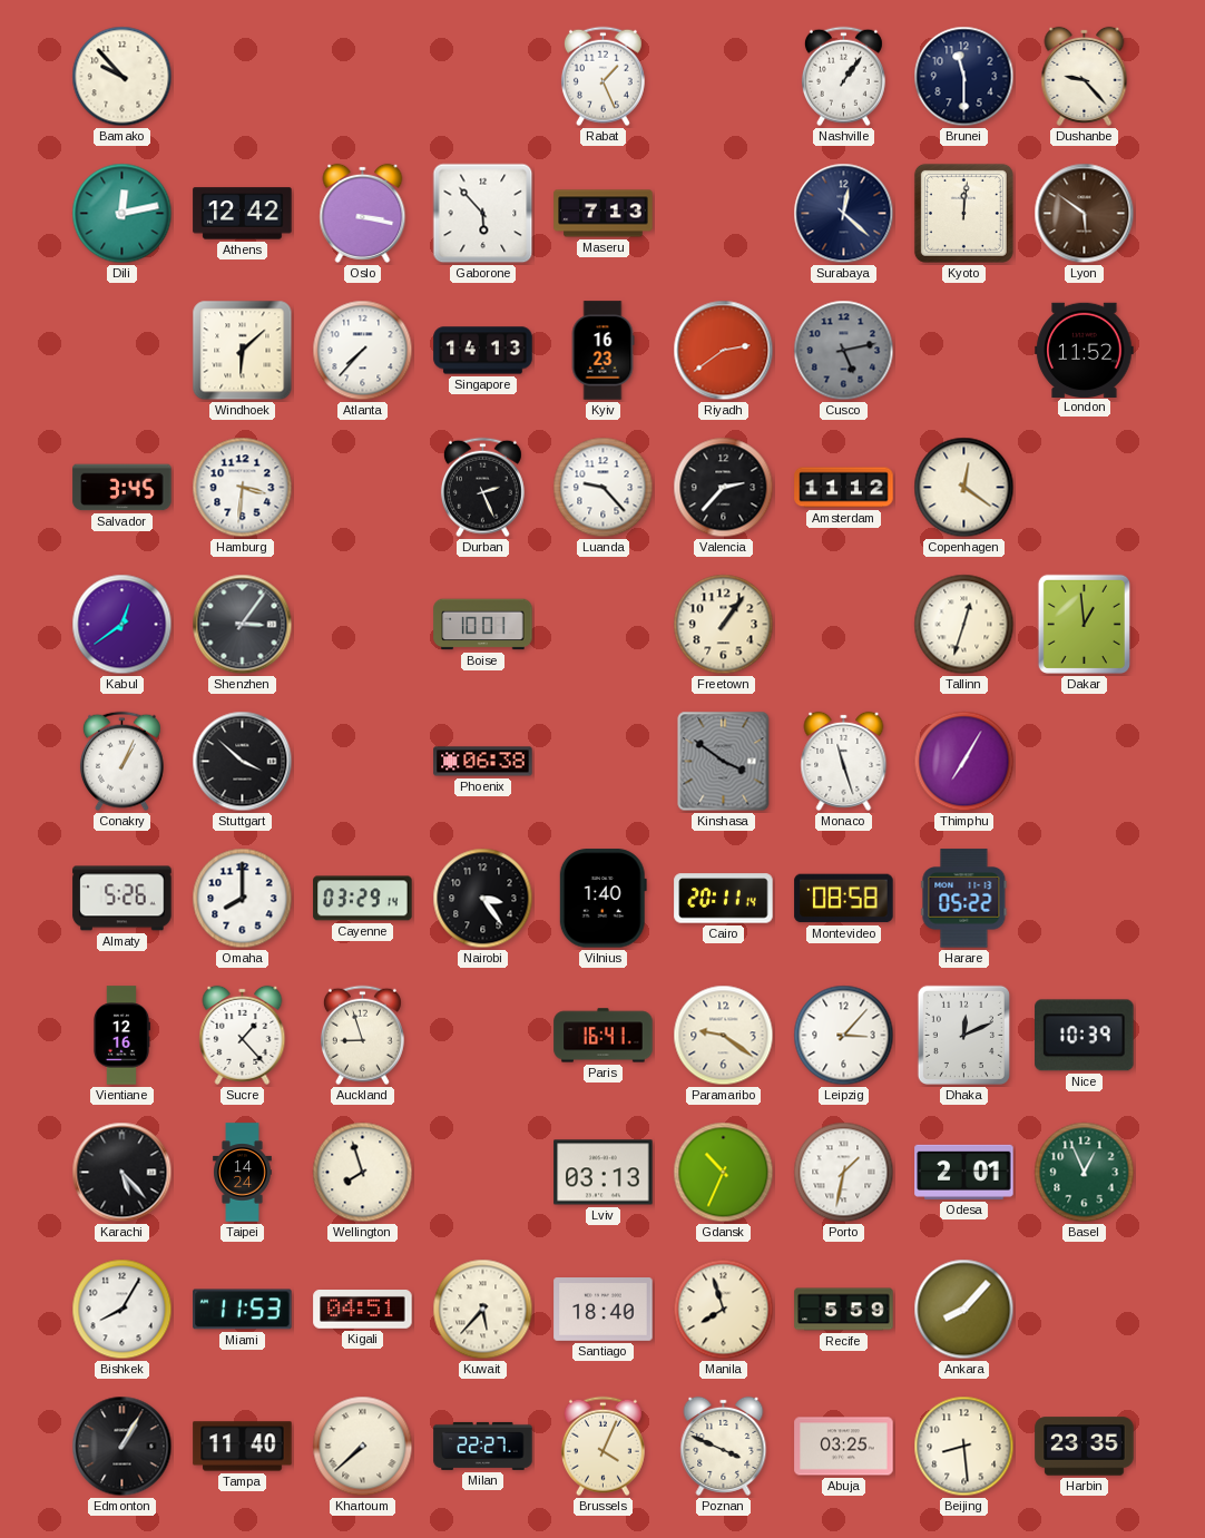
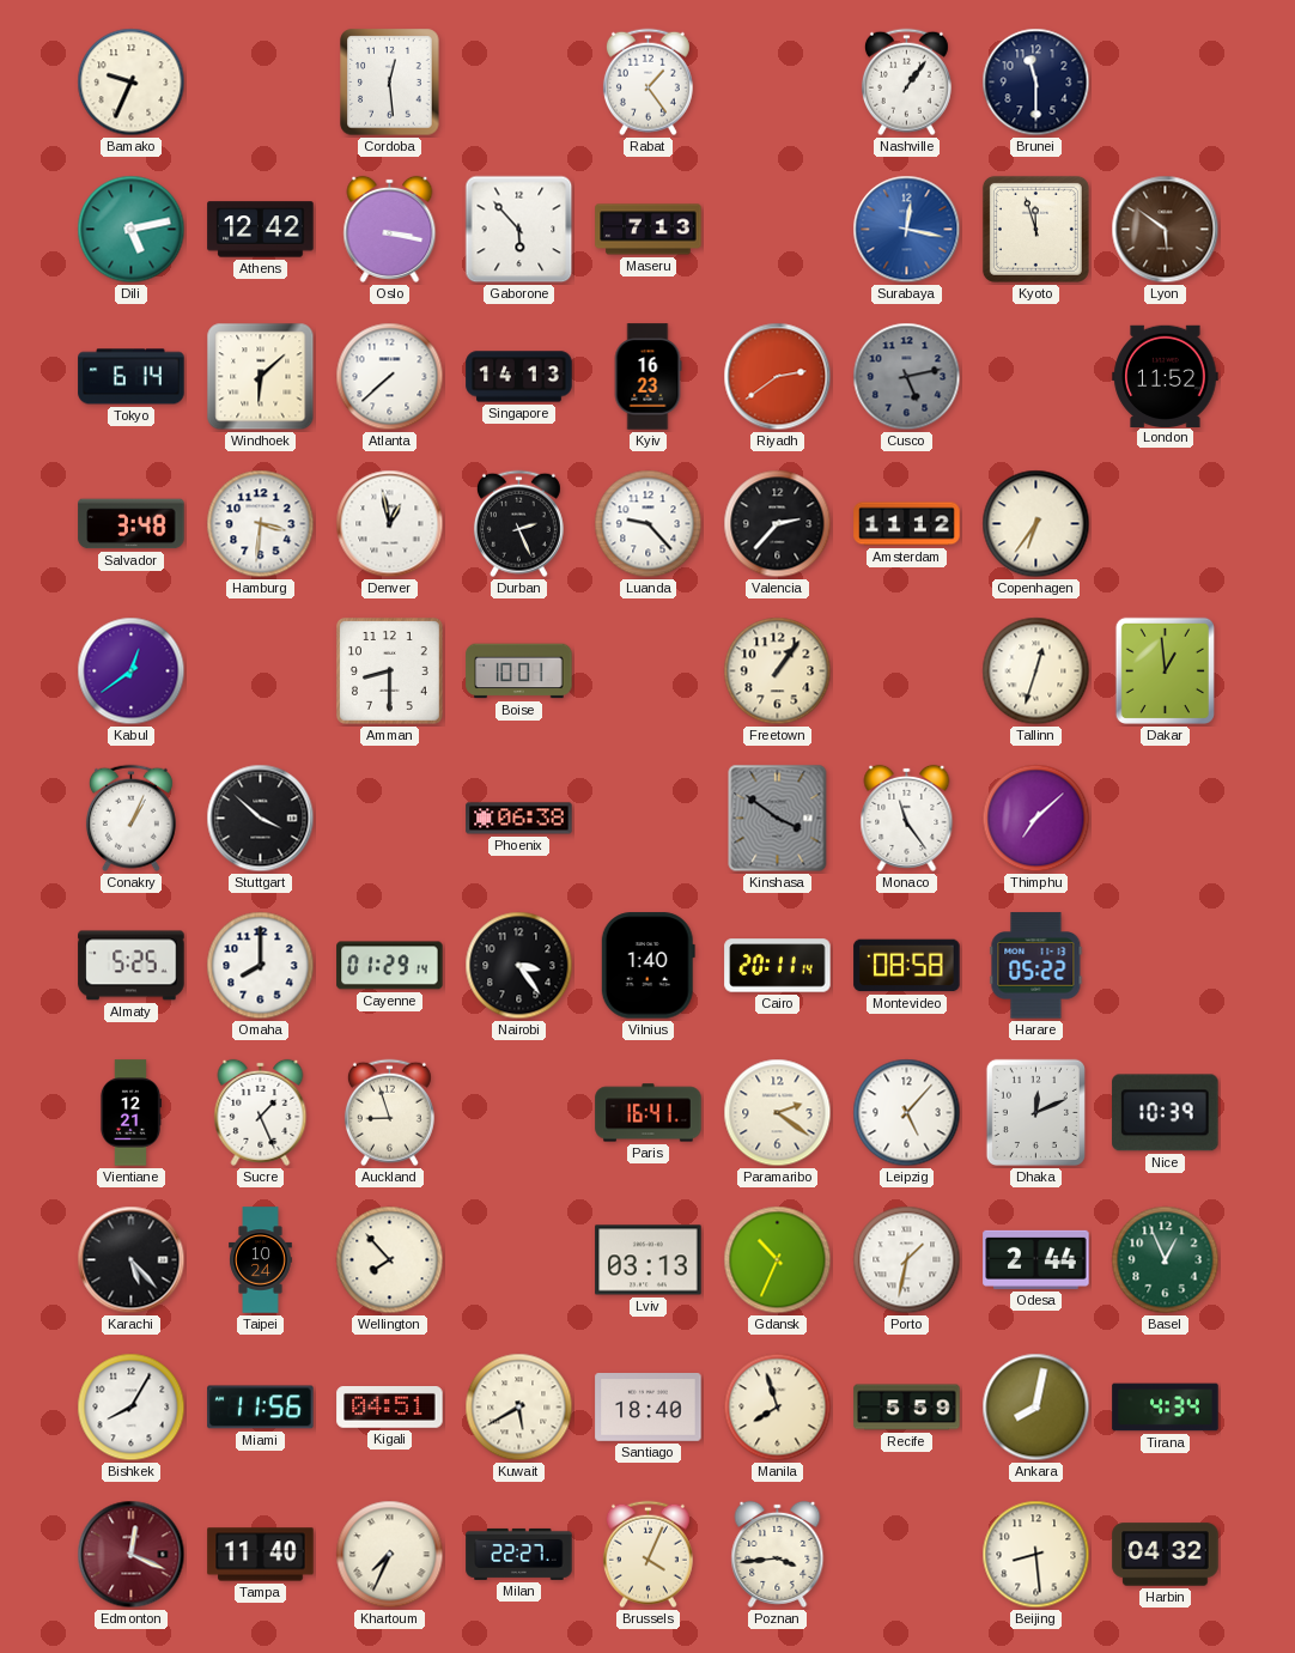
Bamako: 9:53 -> 9:34
Cordoba: none -> 12:29
Rabat: 1:26 -> 1:24
Dushanbe: 9:23 -> none
Dili: 12:13 -> 5:13
Surabaya: 12:22 -> 12:17
Surabaya dial: navy -> blue
Kyoto: 12:01 -> 11:57
Tokyo: none -> 6:14
Atlanta: 7:37 -> 7:38
Salvador: 3:45 -> 3:48
Denver: none -> 12:58
Copenhagen: 12:21 -> 6:36
Shenzhen: 3:06 -> none
Amman: none -> 8:30
Monaco: 11:27 -> 11:24
Thimphu: 7:05 -> 7:08
Almaty: 5:26 -> 5:25
Cayenne: 03:29 -> 01:29
Vientiane: 12:16 -> 12:21
Sucre: 1:23 -> 1:26
Paramaribo: 9:21 -> 2:21
Leipzig: 3:07 -> 5:07
Taipei: 14:24 -> 10:24
Wellington: 7:57 -> 7:53
Odesa: 2:01 -> 2:44
Miami: 11:53 -> 11:56
Kuwait: 5:37 -> 5:40
Ankara: 8:07 -> 8:02
Tirana: none -> 4:34
Edmonton: 1:05 -> 12:19
Edmonton dial: black -> burgundy
Khartoum: 7:38 -> 7:34
Poznan: 3:49 -> 3:44
Abuja: 03:25 -> none
Harbin: 23:35 -> 04:32
